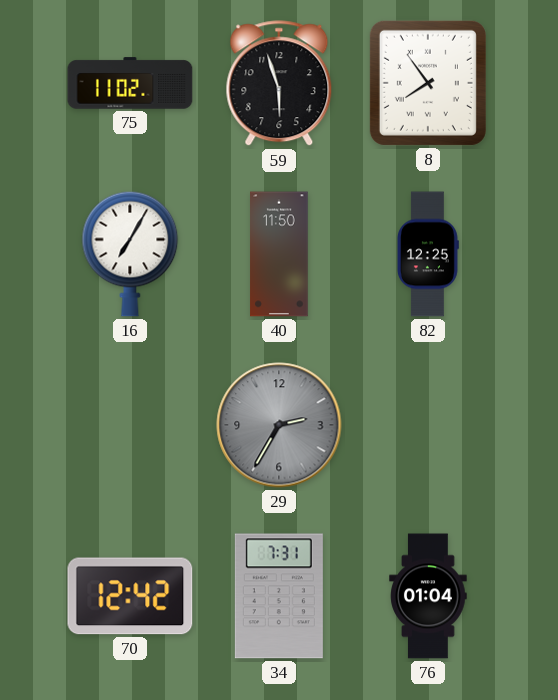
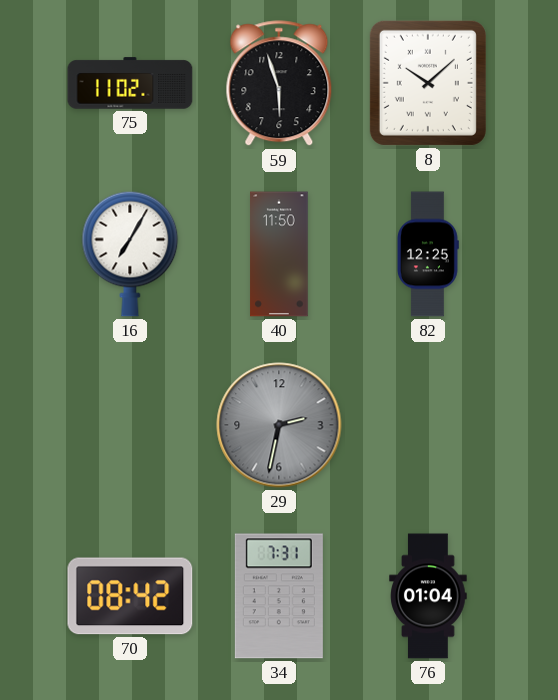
8: 7:54 -> 10:08
29: 2:35 -> 2:32
70: 12:42 -> 08:42
